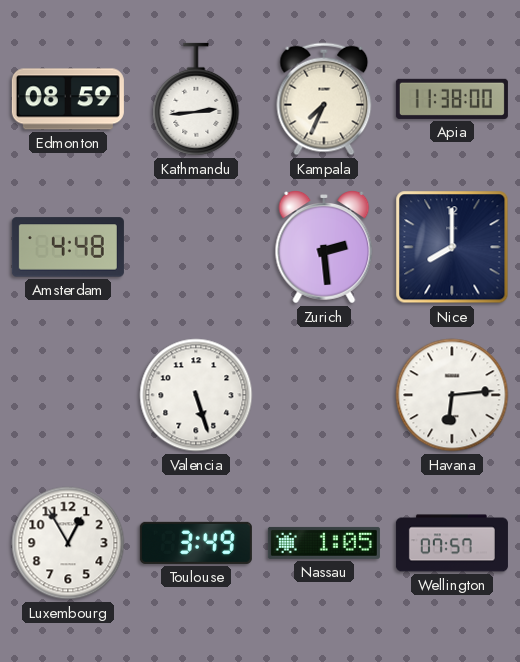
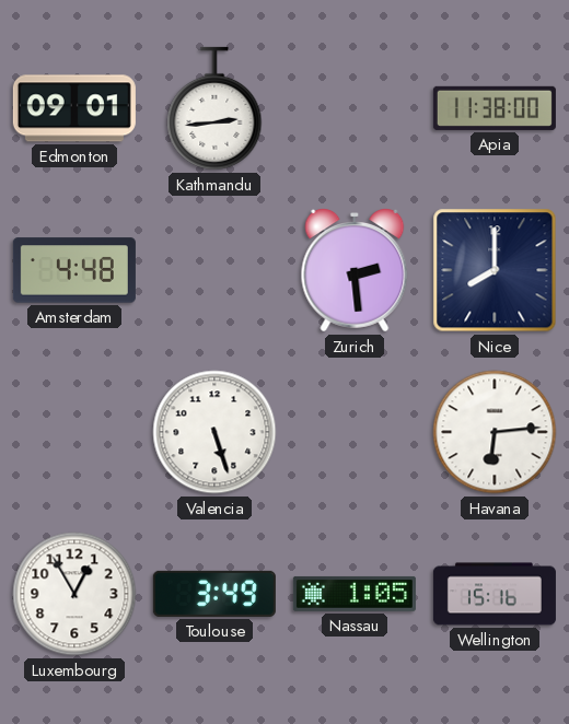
Edmonton: 08:59 -> 09:01
Kampala: 7:34 -> none
Wellington: 07:57 -> 15:16
